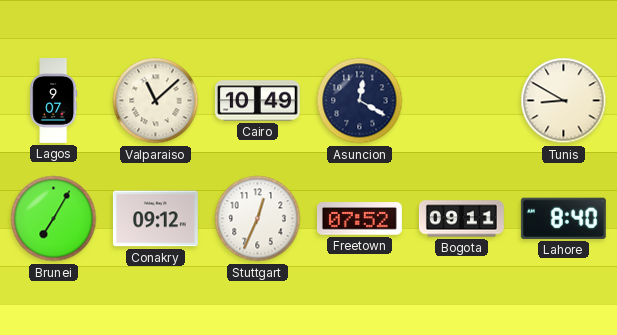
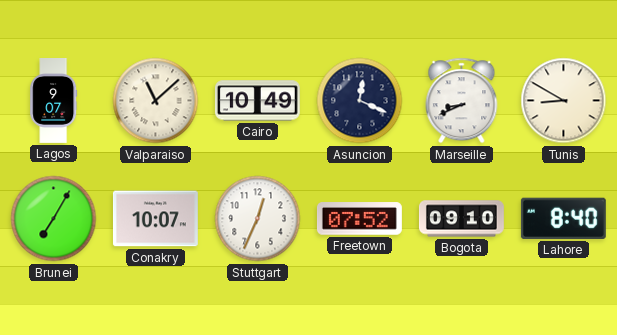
Asuncion: 12:20 -> 12:19
Marseille: none -> 8:41
Conakry: 09:12 -> 10:07
Bogota: 09:11 -> 09:10
